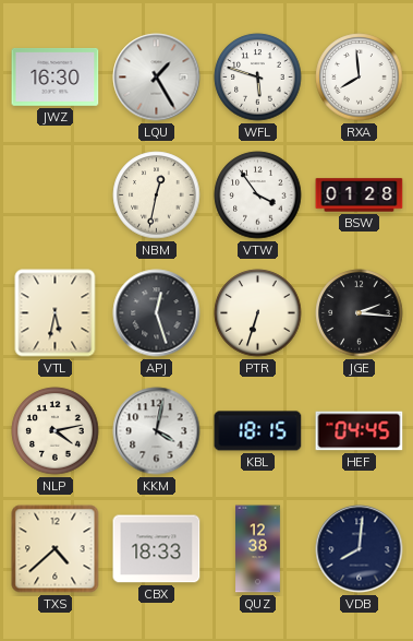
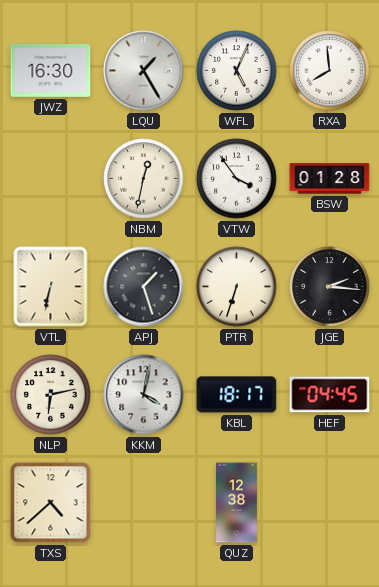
WFL: 5:48 -> 5:04
VTL: 5:32 -> 6:32
APJ: 12:27 -> 1:27
NLP: 4:13 -> 6:13
KBL: 18:15 -> 18:17
CBX: 18:33 -> none
VDB: 8:01 -> none
